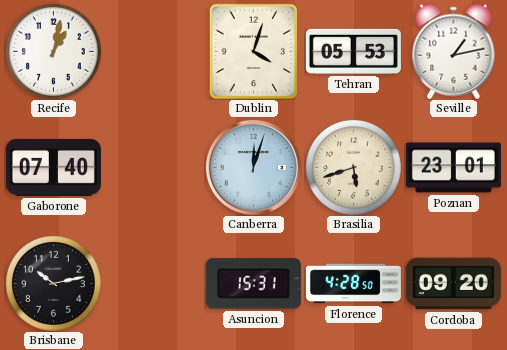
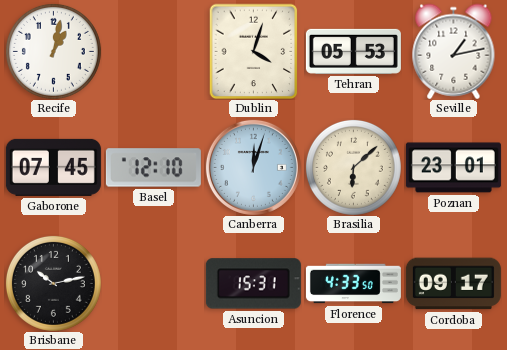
Gaborone: 07:40 -> 07:45
Basel: none -> 12:10
Brasilia: 5:42 -> 6:08
Florence: 4:28 -> 4:33
Cordoba: 09:20 -> 09:17
